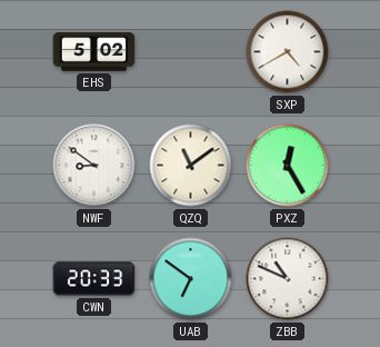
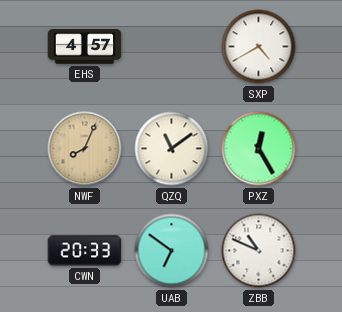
EHS: 5:02 -> 4:57
NWF: 8:51 -> 8:04
NWF dial: white -> champagne
